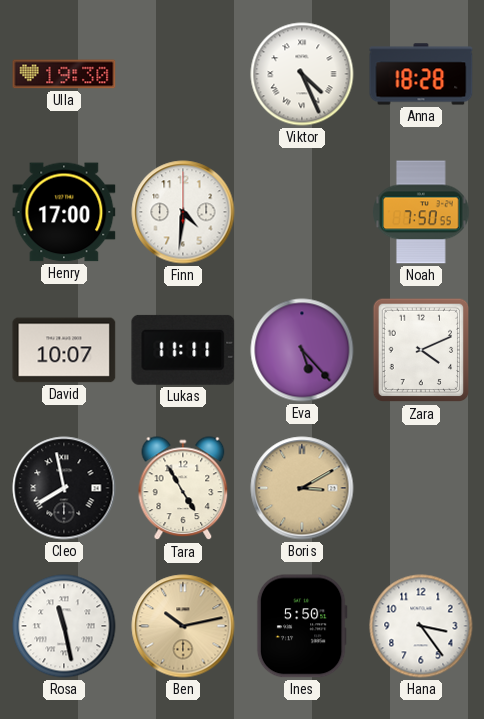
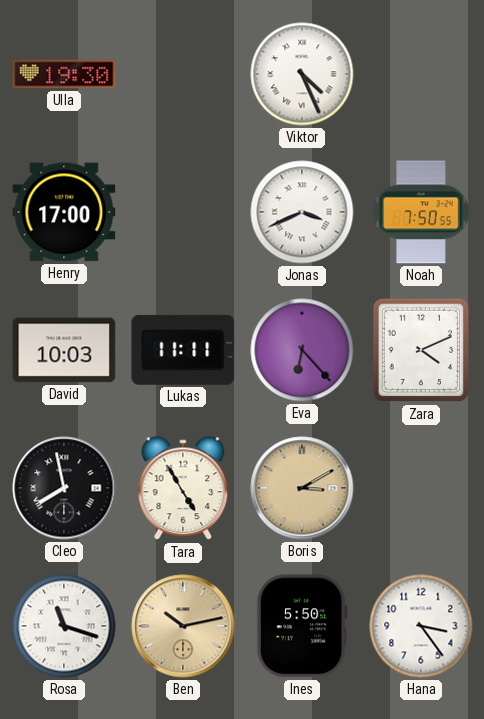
Anna: 18:28 -> none
Finn: 4:31 -> none
Jonas: none -> 3:41
David: 10:07 -> 10:03
Eva: 5:23 -> 6:23
Rosa: 11:28 -> 11:18
